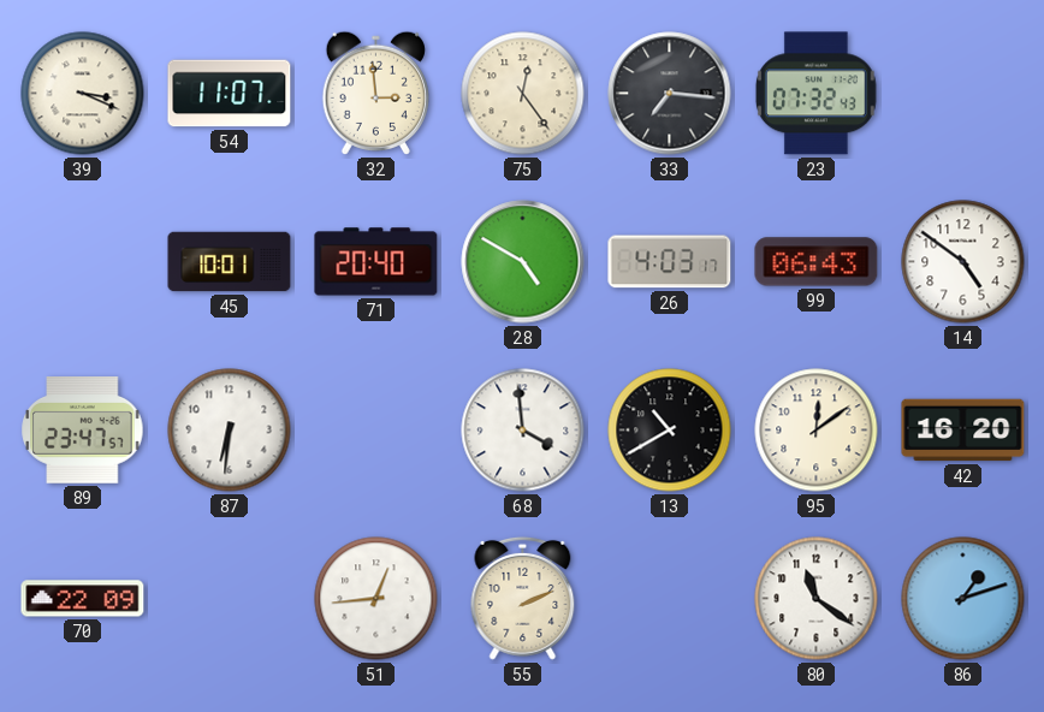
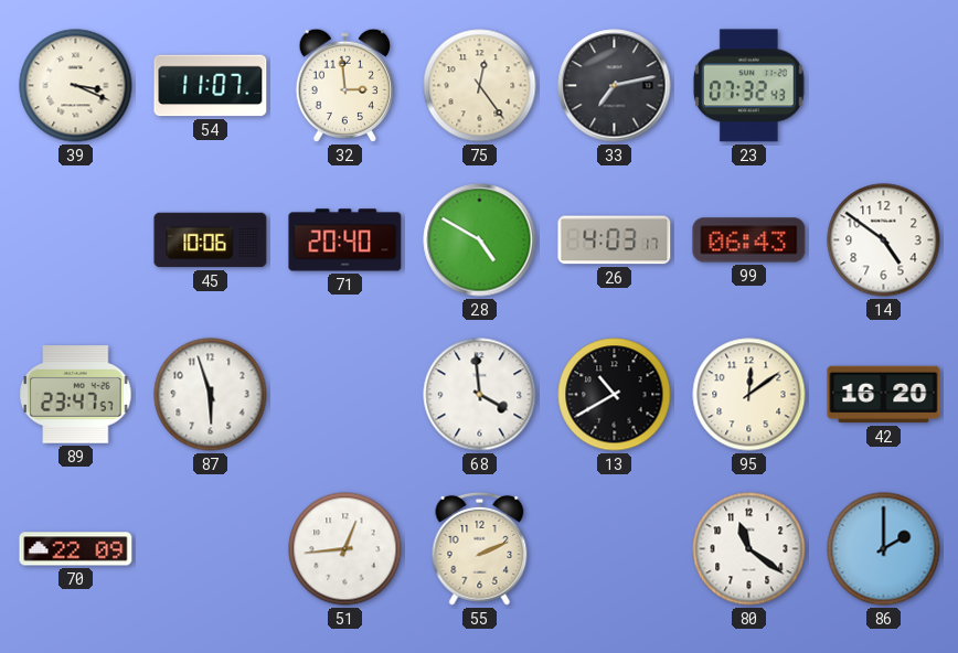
33: 7:16 -> 7:13
45: 10:01 -> 10:06
87: 6:31 -> 5:57
86: 1:12 -> 2:00
